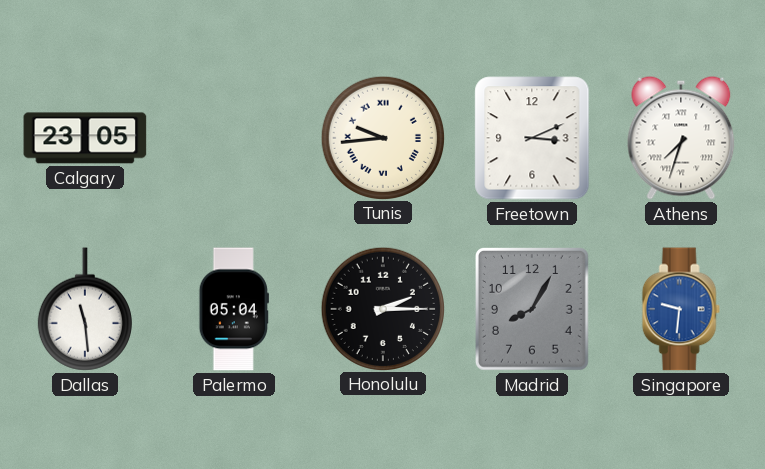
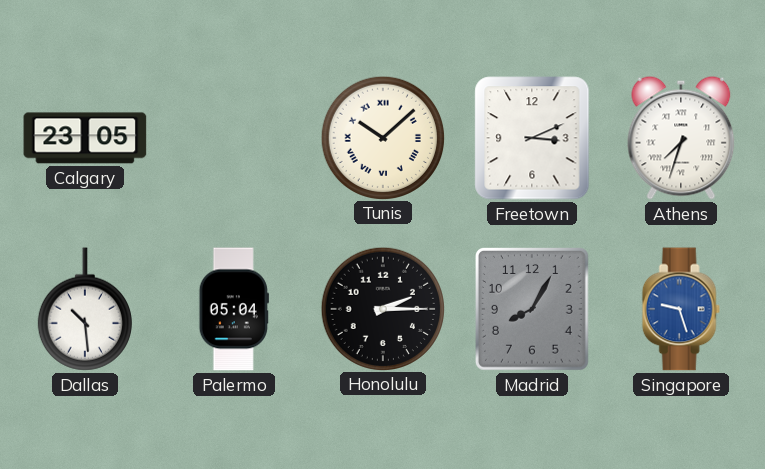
Tunis: 9:44 -> 10:08
Dallas: 11:29 -> 10:29
Singapore: 9:31 -> 9:27
